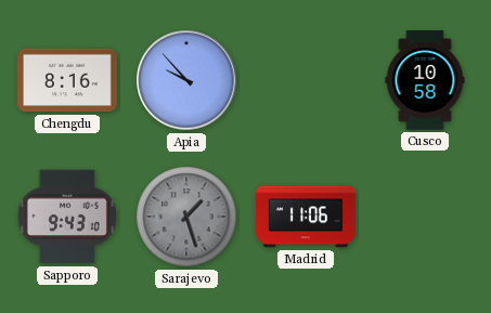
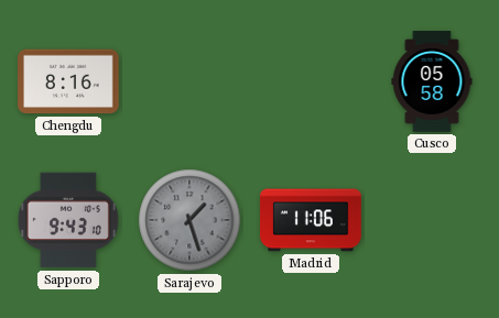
Apia: 9:53 -> none
Cusco: 10:58 -> 05:58
